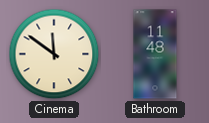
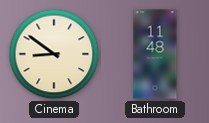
Cinema: 11:51 -> 8:51
